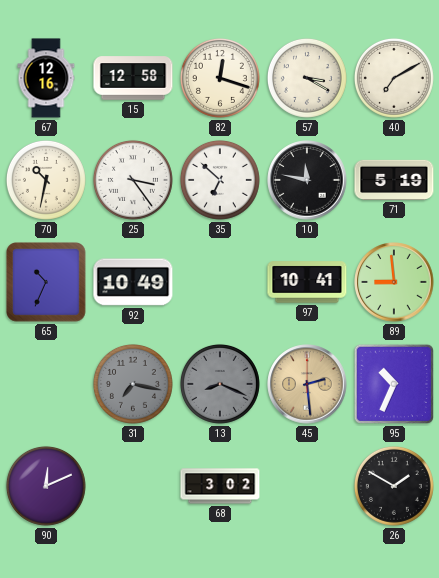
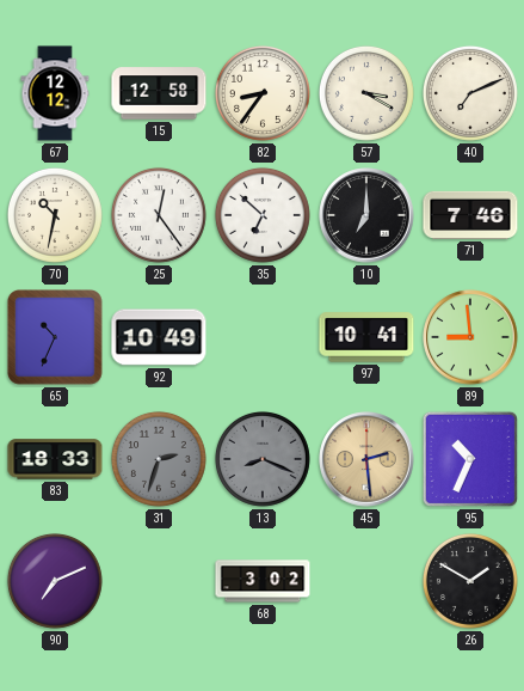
67: 12:16 -> 12:12
82: 12:18 -> 8:36
40: 7:10 -> 7:11
25: 3:24 -> 12:24
10: 11:47 -> 7:00
71: 5:19 -> 7:46
83: none -> 18:33
31: 7:17 -> 2:33
90: 12:11 -> 7:11
